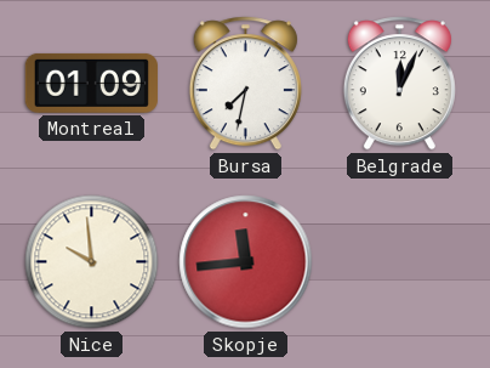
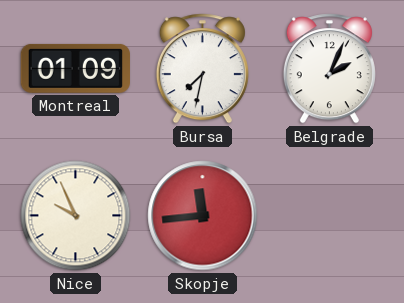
Belgrade: 12:04 -> 2:04
Nice: 9:59 -> 9:56
